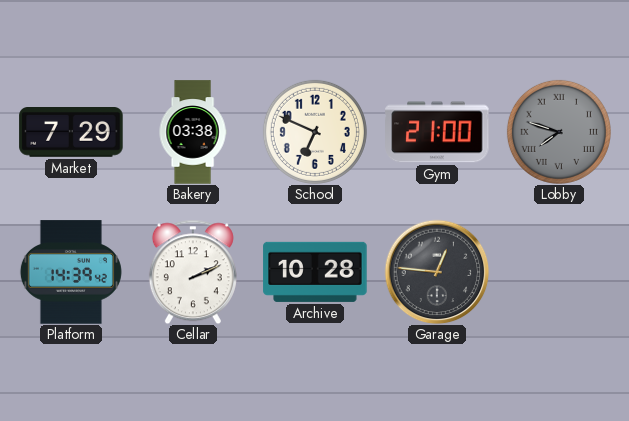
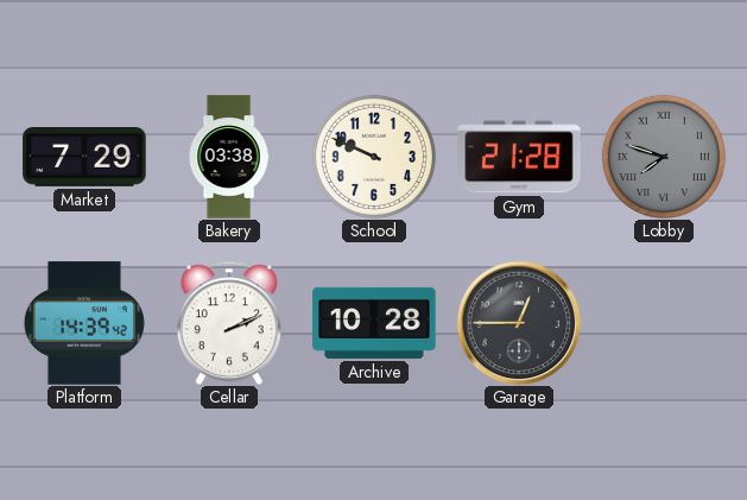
School: 6:49 -> 9:49
Gym: 21:00 -> 21:28
Garage: 12:46 -> 12:45
